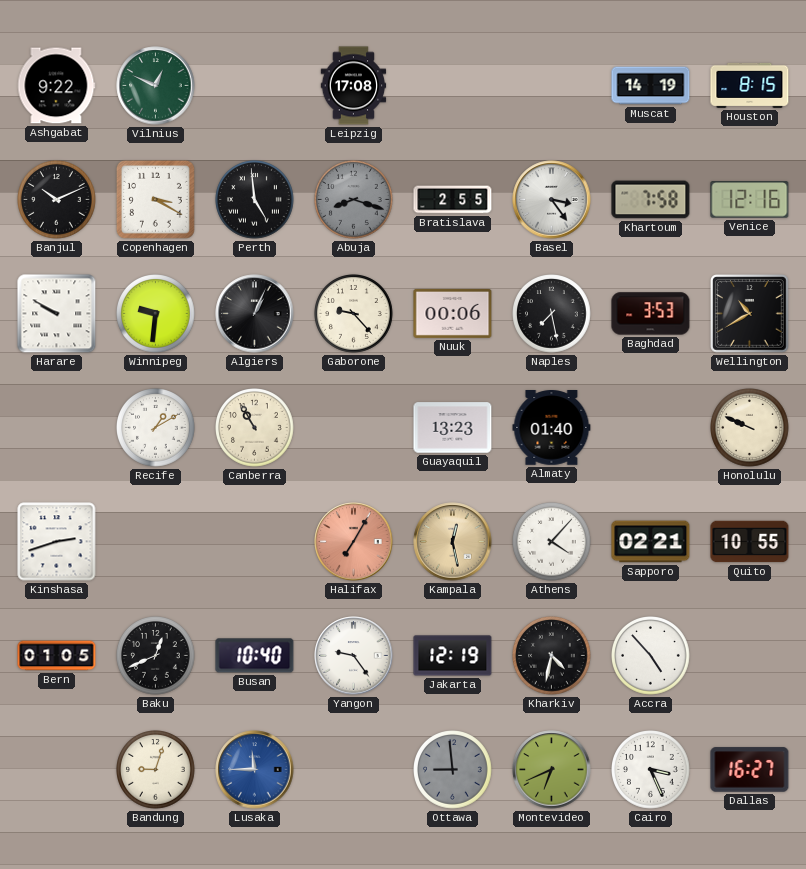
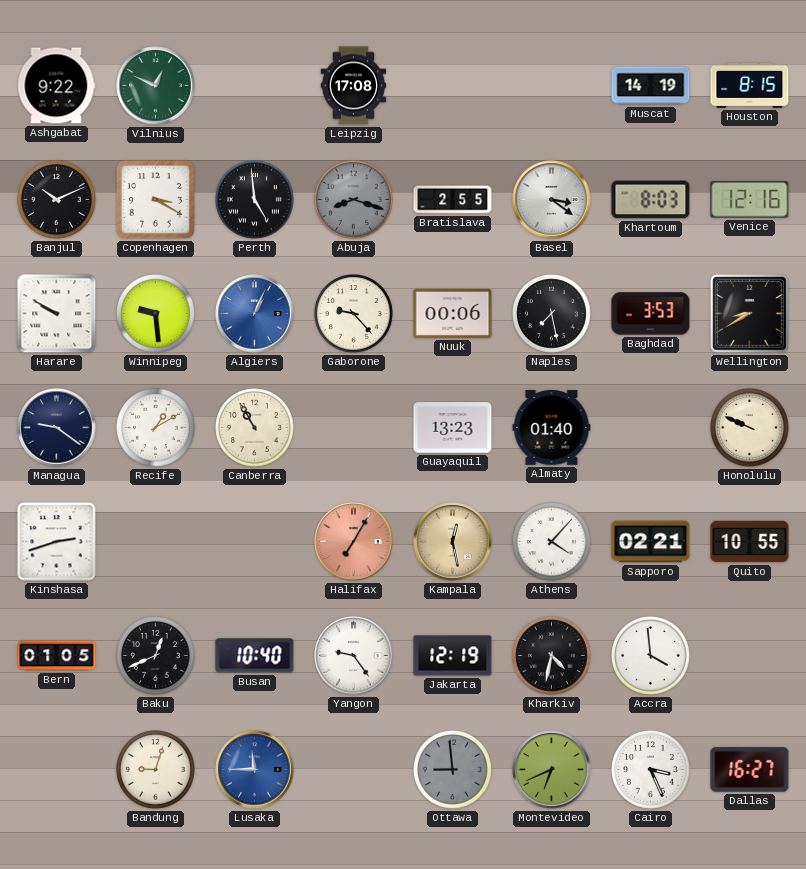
Basel: 3:24 -> 3:21
Khartoum: 7:58 -> 8:03
Winnipeg: 9:31 -> 9:29
Algiers dial: black -> blue
Wellington: 10:40 -> 8:40
Managua: none -> 9:21
Accra: 4:53 -> 3:59
